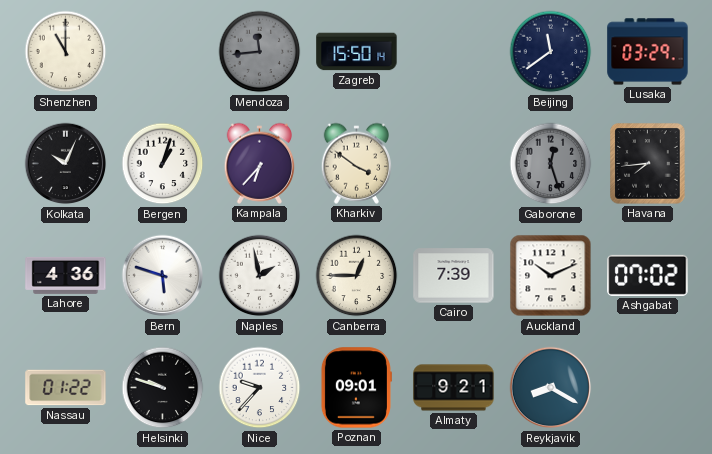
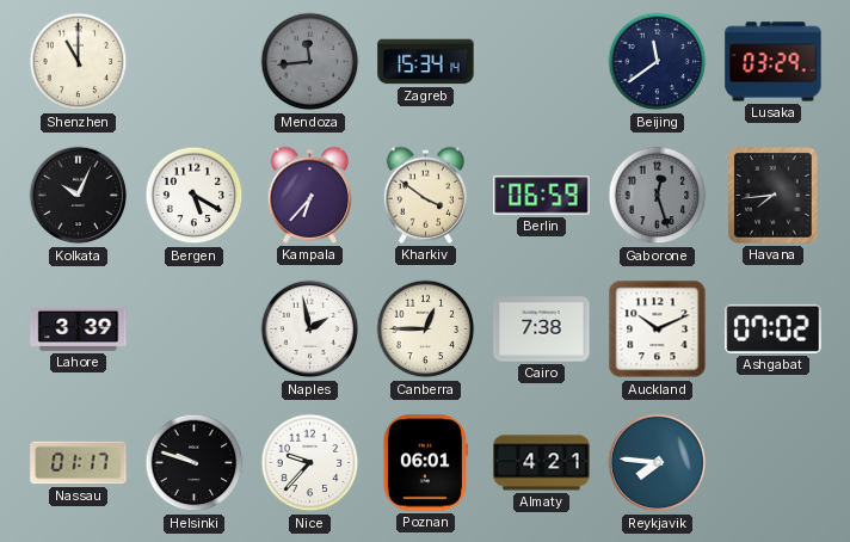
Zagreb: 15:50 -> 15:34
Bergen: 1:03 -> 5:20
Berlin: none -> 06:59
Lahore: 4:36 -> 3:39
Bern: 5:48 -> none
Cairo: 7:39 -> 7:38
Nassau: 01:22 -> 01:17
Poznan: 09:01 -> 06:01
Almaty: 9:21 -> 4:21
Reykjavik: 8:20 -> 7:46
